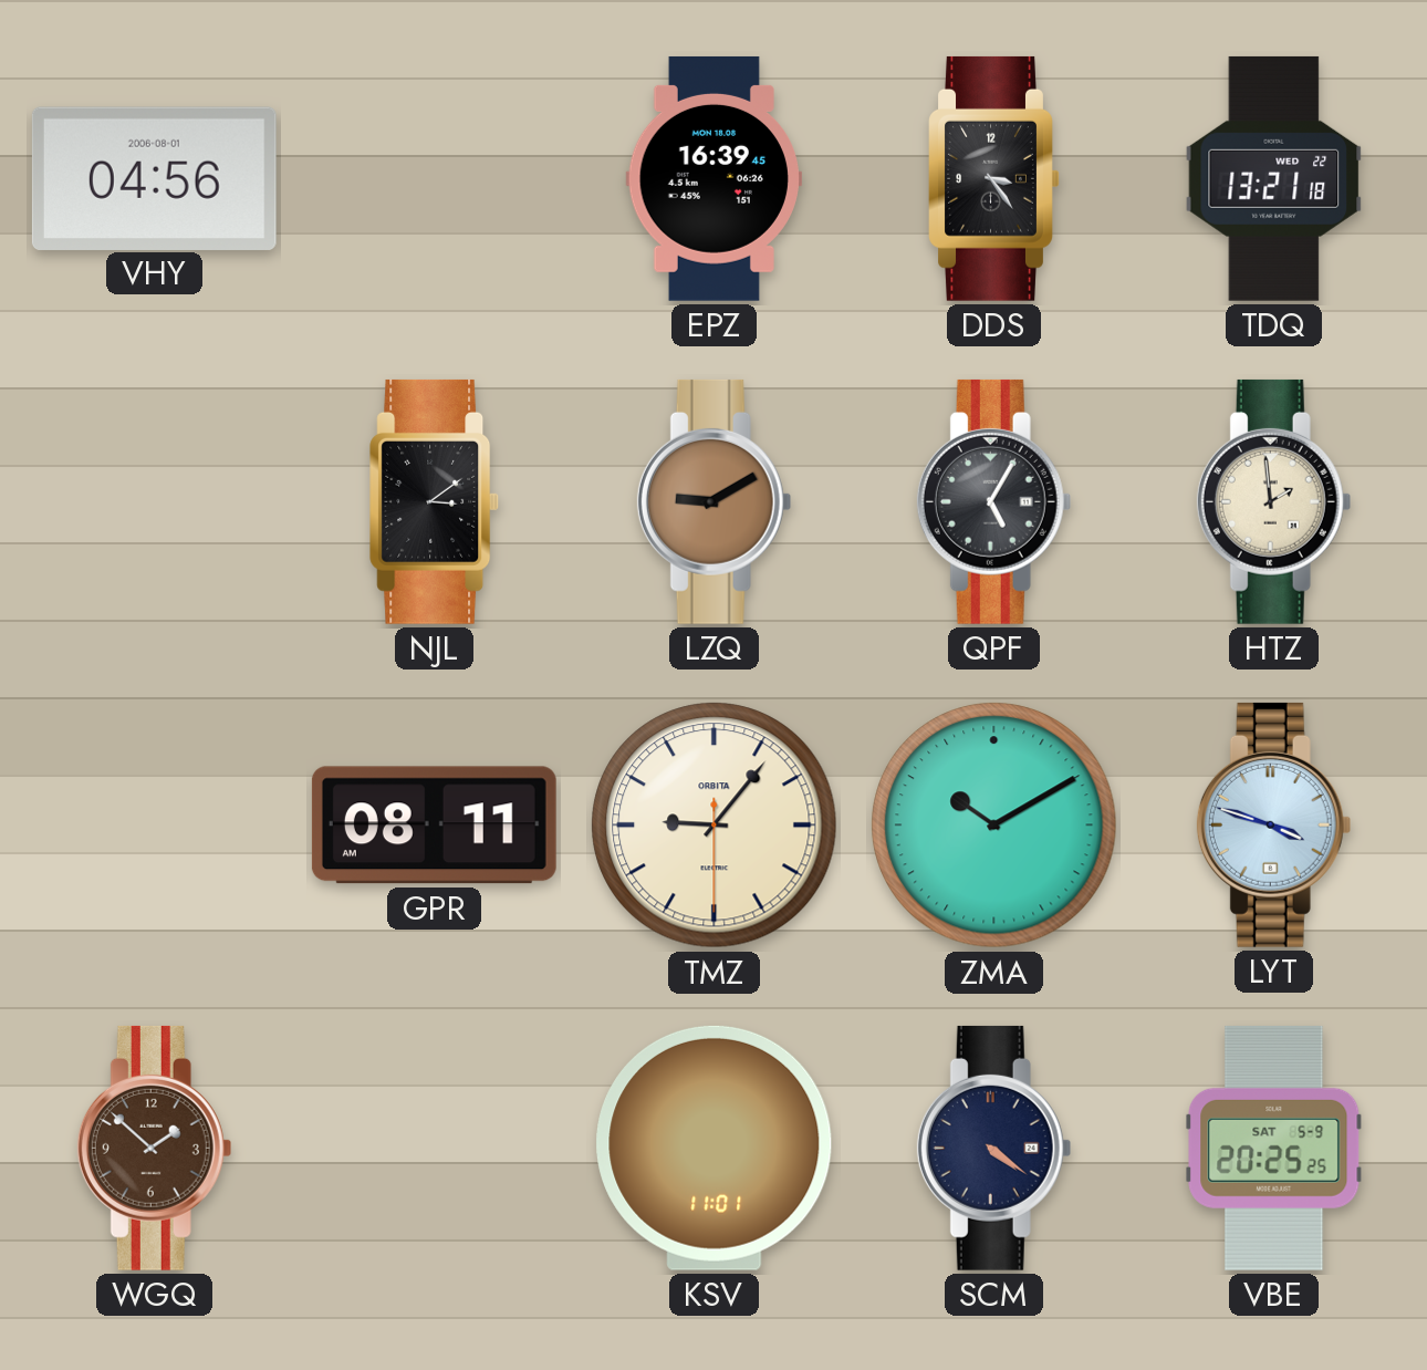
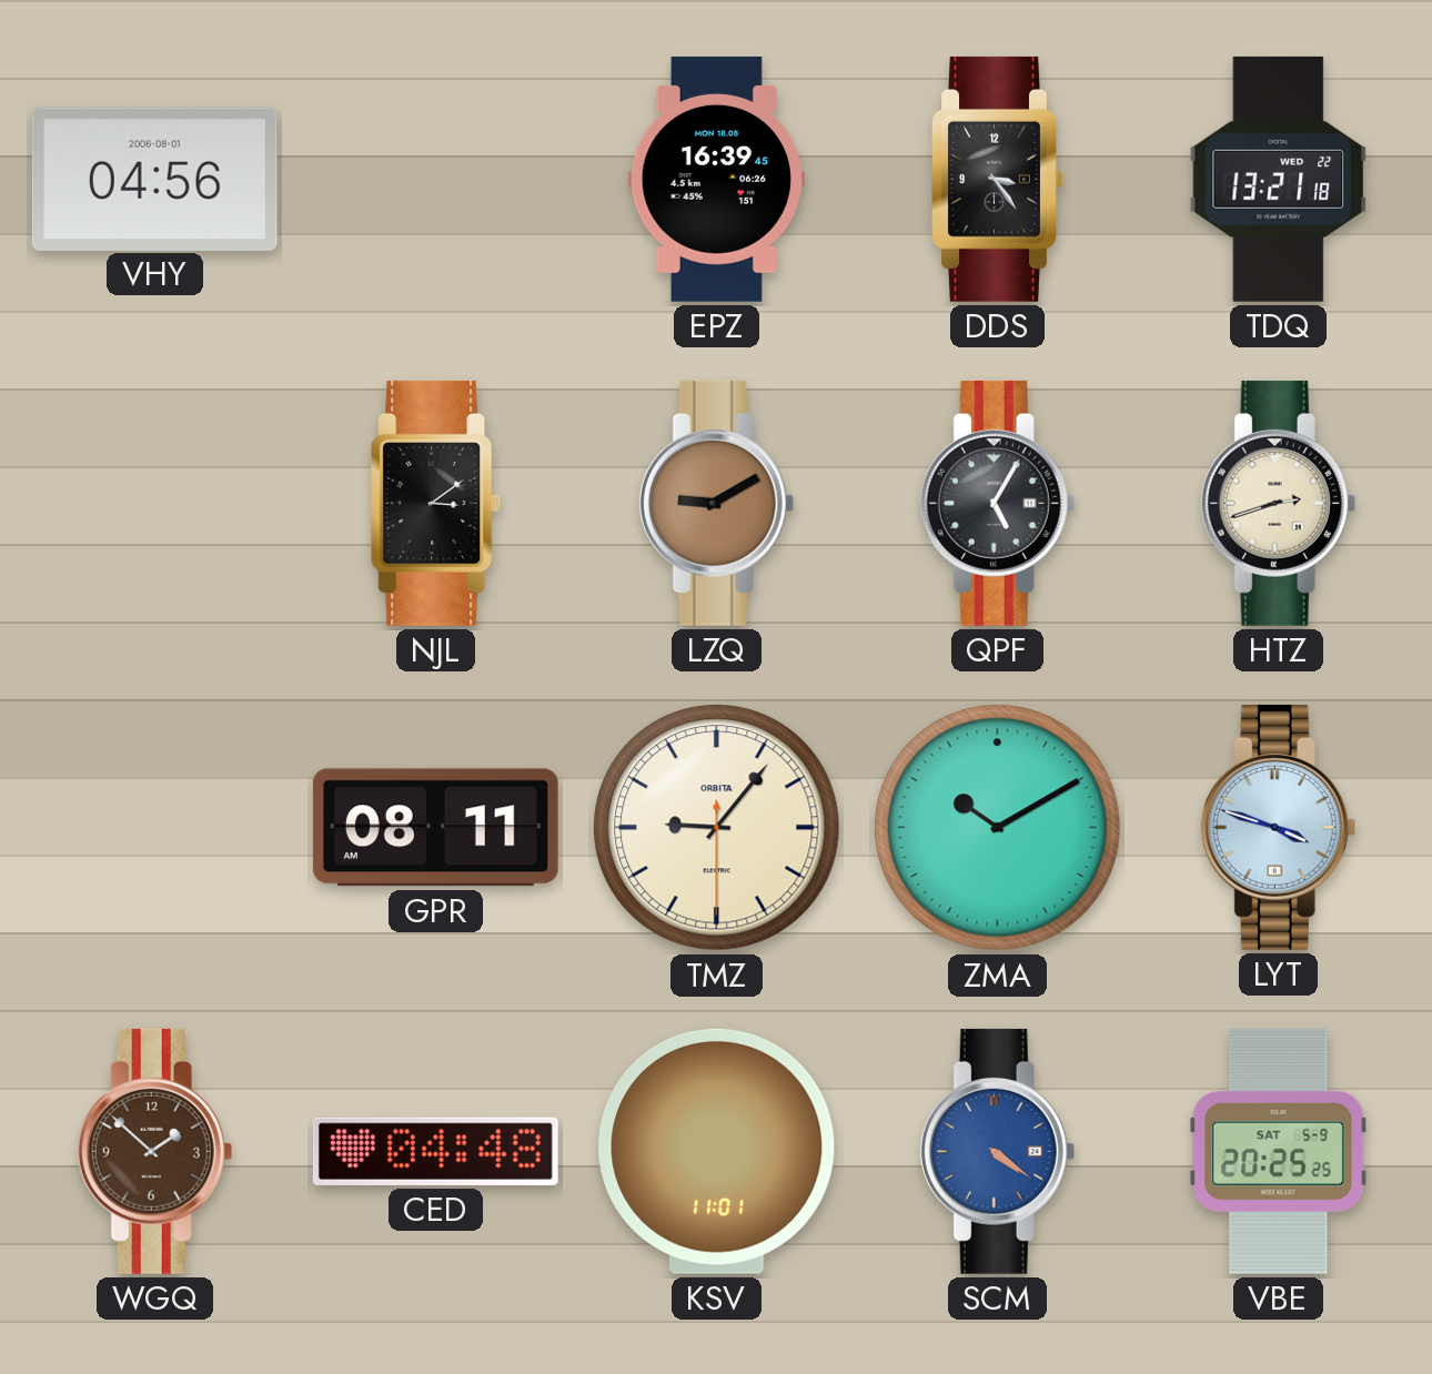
HTZ: 1:59 -> 2:42
CED: none -> 04:48
SCM dial: navy -> blue
